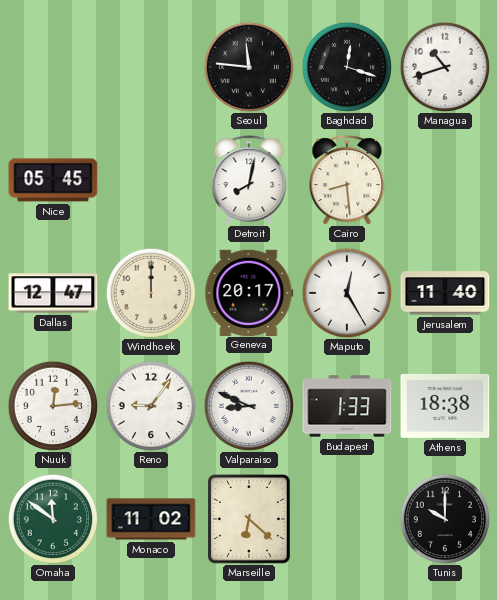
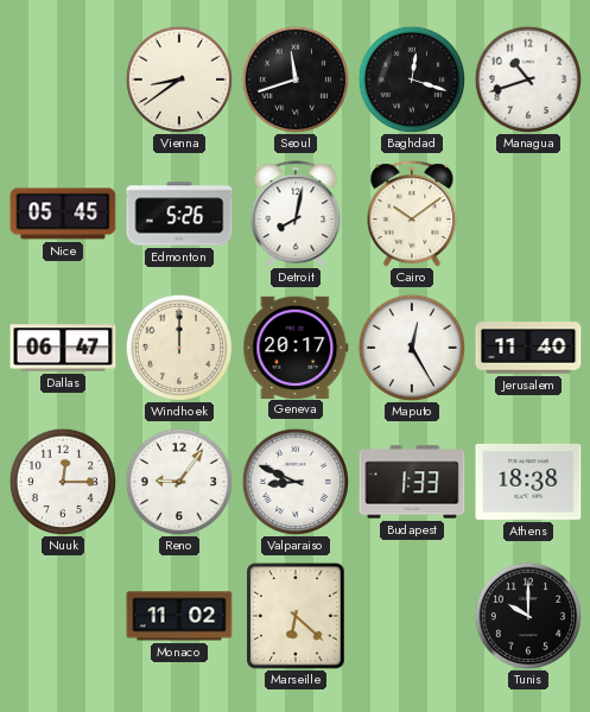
Vienna: none -> 8:39
Seoul: 11:46 -> 11:42
Edmonton: none -> 5:26
Cairo: 8:29 -> 10:09
Dallas: 12:47 -> 06:47
Nuuk: 12:14 -> 12:15
Omaha: 11:51 -> none
